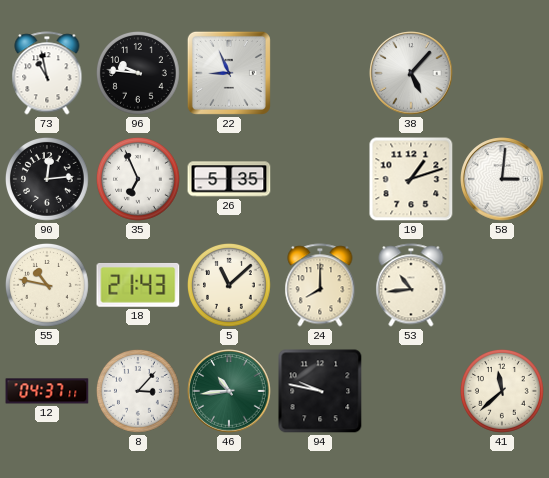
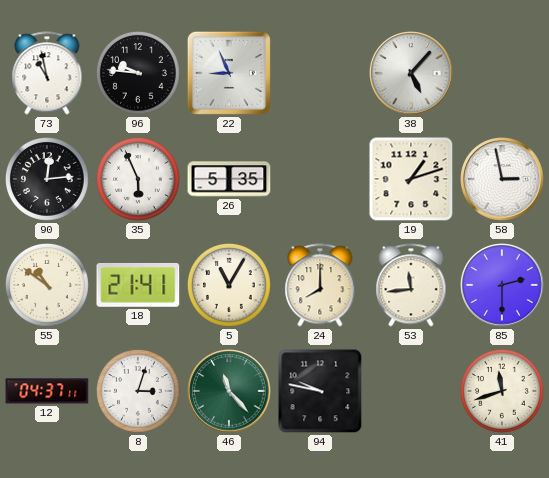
35: 6:56 -> 5:56
58: 3:01 -> 2:58
55: 10:47 -> 10:51
18: 21:43 -> 21:41
5: 11:08 -> 11:05
53: 10:44 -> 11:44
85: none -> 2:30
8: 3:07 -> 3:03
46: 10:44 -> 11:23
41: 11:38 -> 11:42
